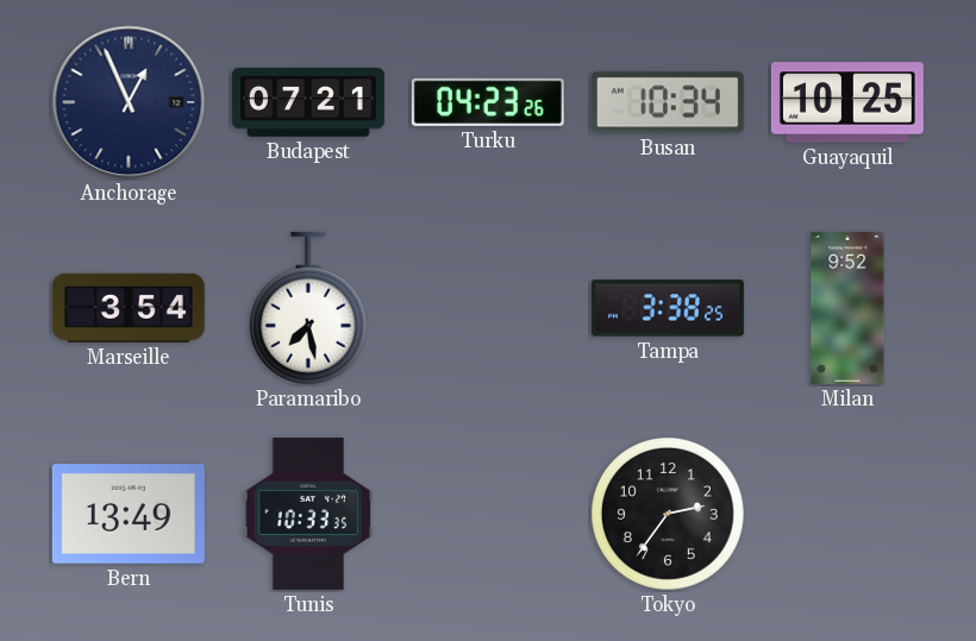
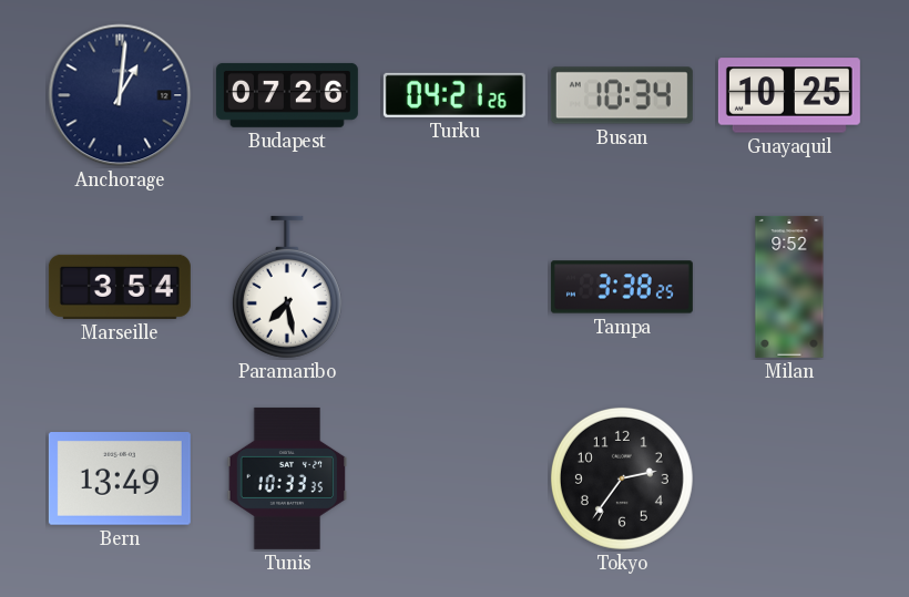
Anchorage: 12:56 -> 1:01
Budapest: 07:21 -> 07:26
Turku: 04:23 -> 04:21
